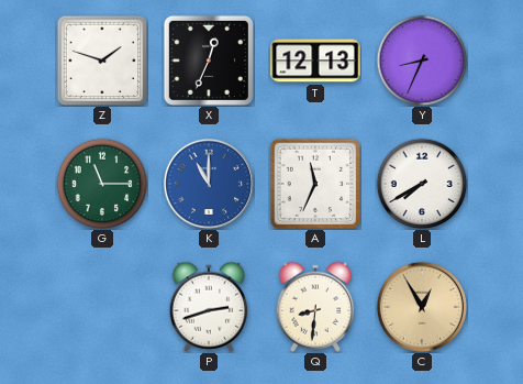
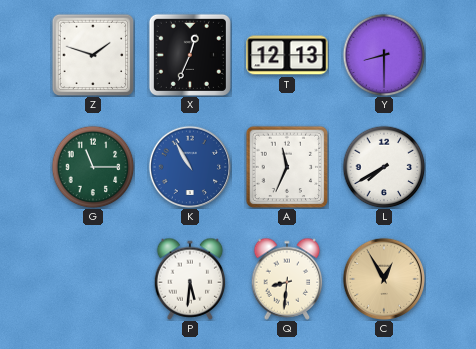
Y: 8:34 -> 8:30
K: 11:00 -> 10:55
P: 2:42 -> 5:31
